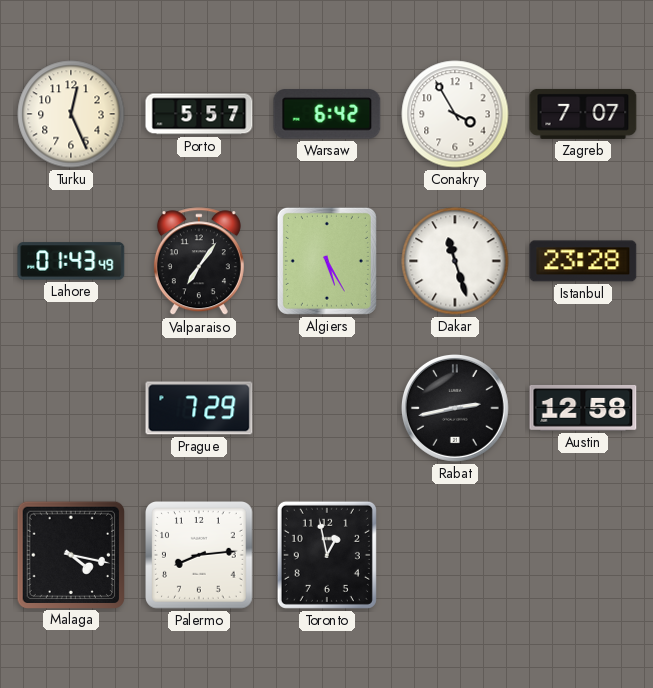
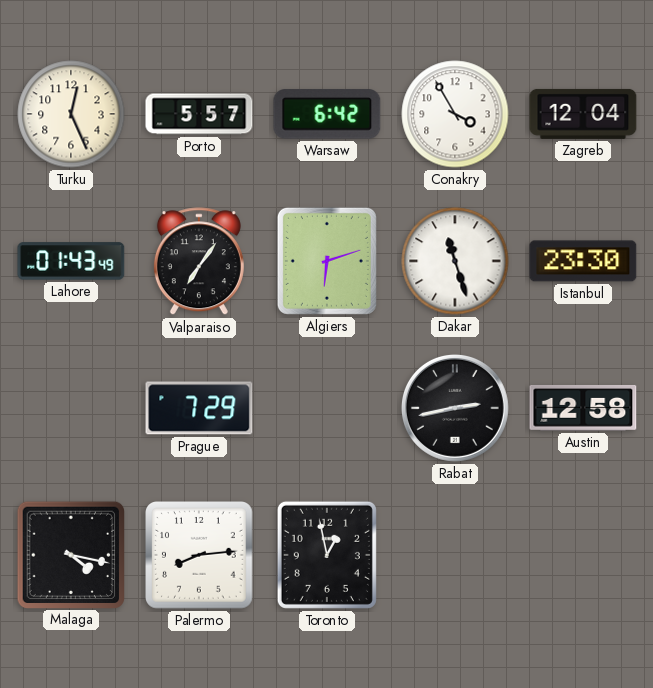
Zagreb: 7:07 -> 12:04
Algiers: 5:25 -> 6:12
Istanbul: 23:28 -> 23:30
